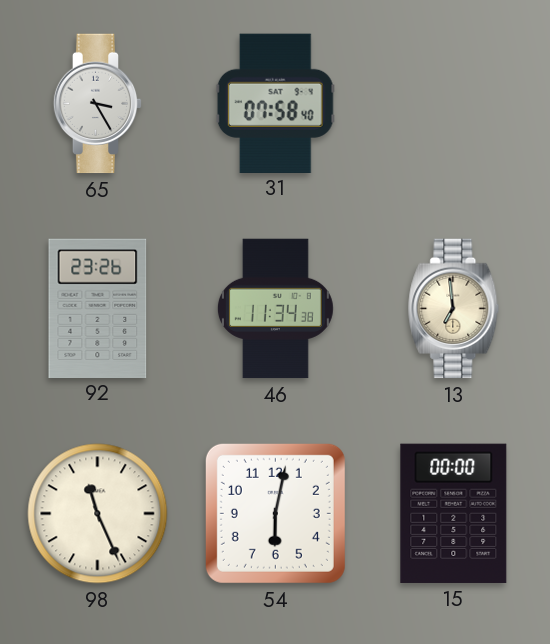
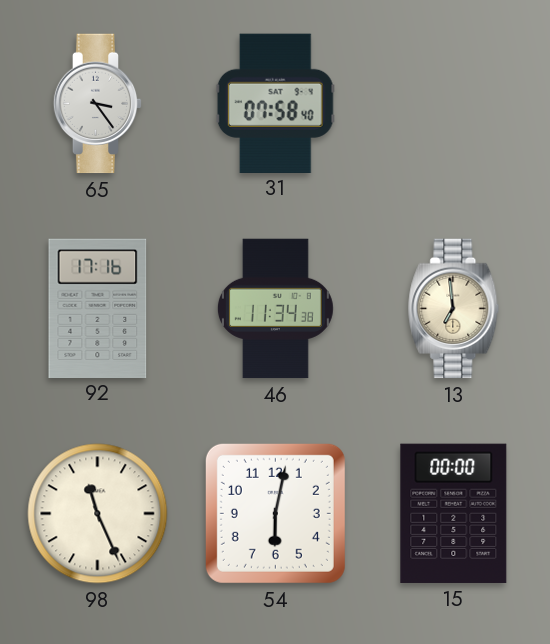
65: 3:25 -> 3:24
92: 23:26 -> 17:16
